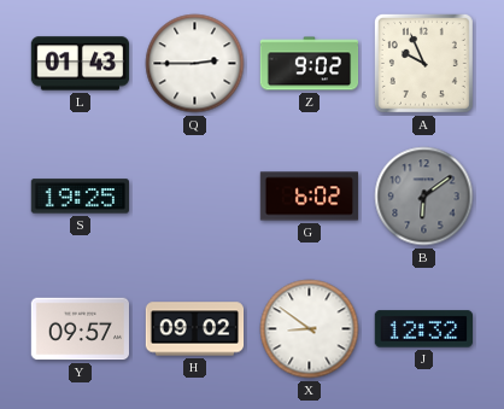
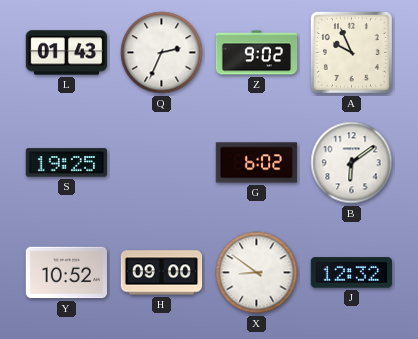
Q: 2:45 -> 2:34
B dial: grey -> white
Y: 09:57 -> 10:52
H: 09:02 -> 09:00
